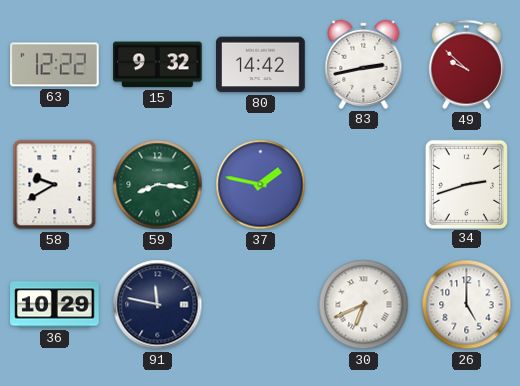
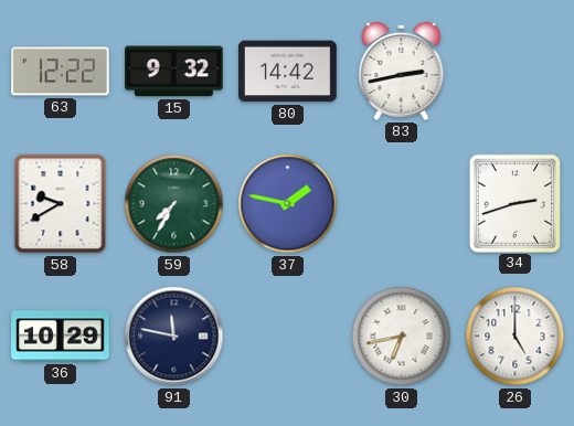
49: 9:52 -> none
59: 8:16 -> 7:35
30: 6:41 -> 6:43
